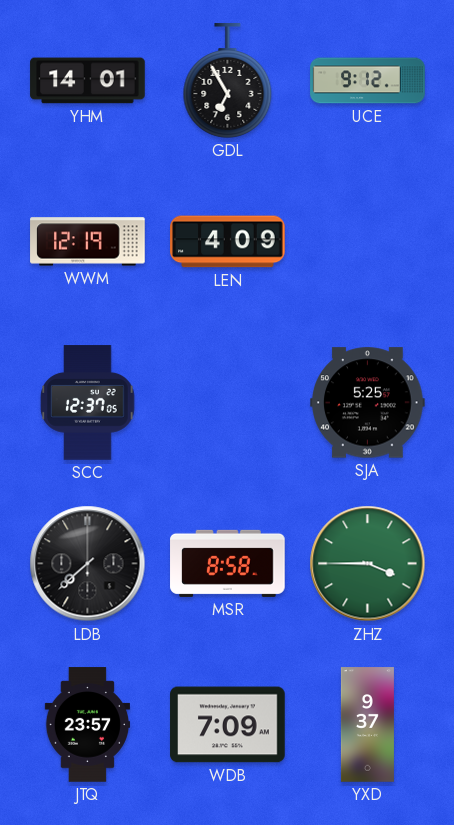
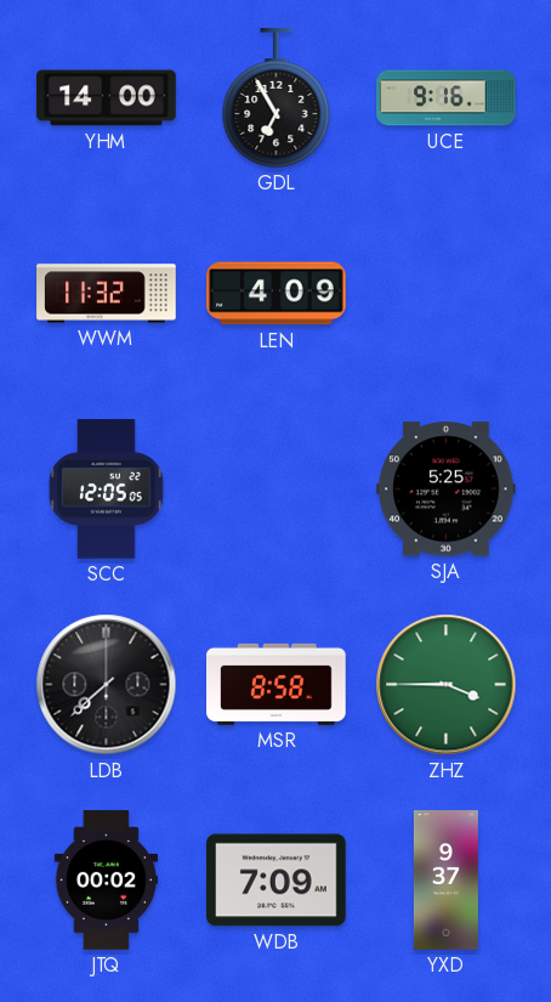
YHM: 14:01 -> 14:00
UCE: 9:12 -> 9:16
WWM: 12:19 -> 11:32
SCC: 12:37 -> 12:05
JTQ: 23:57 -> 00:02
